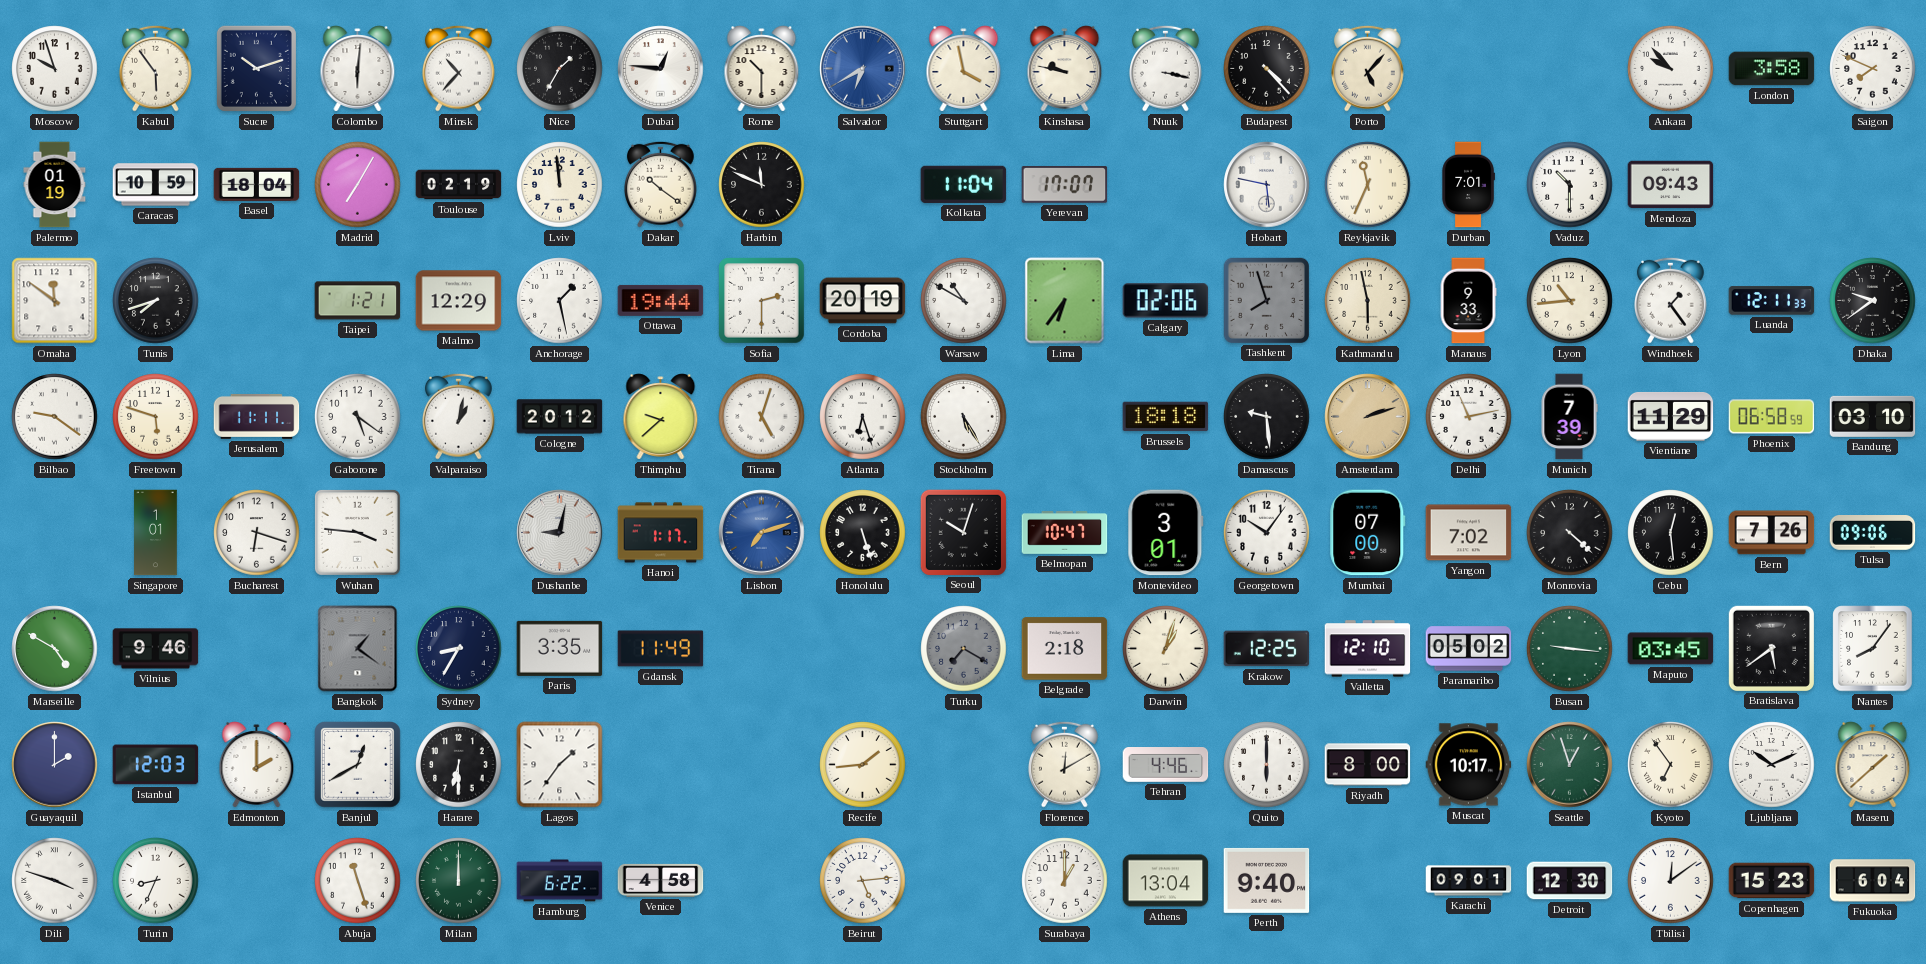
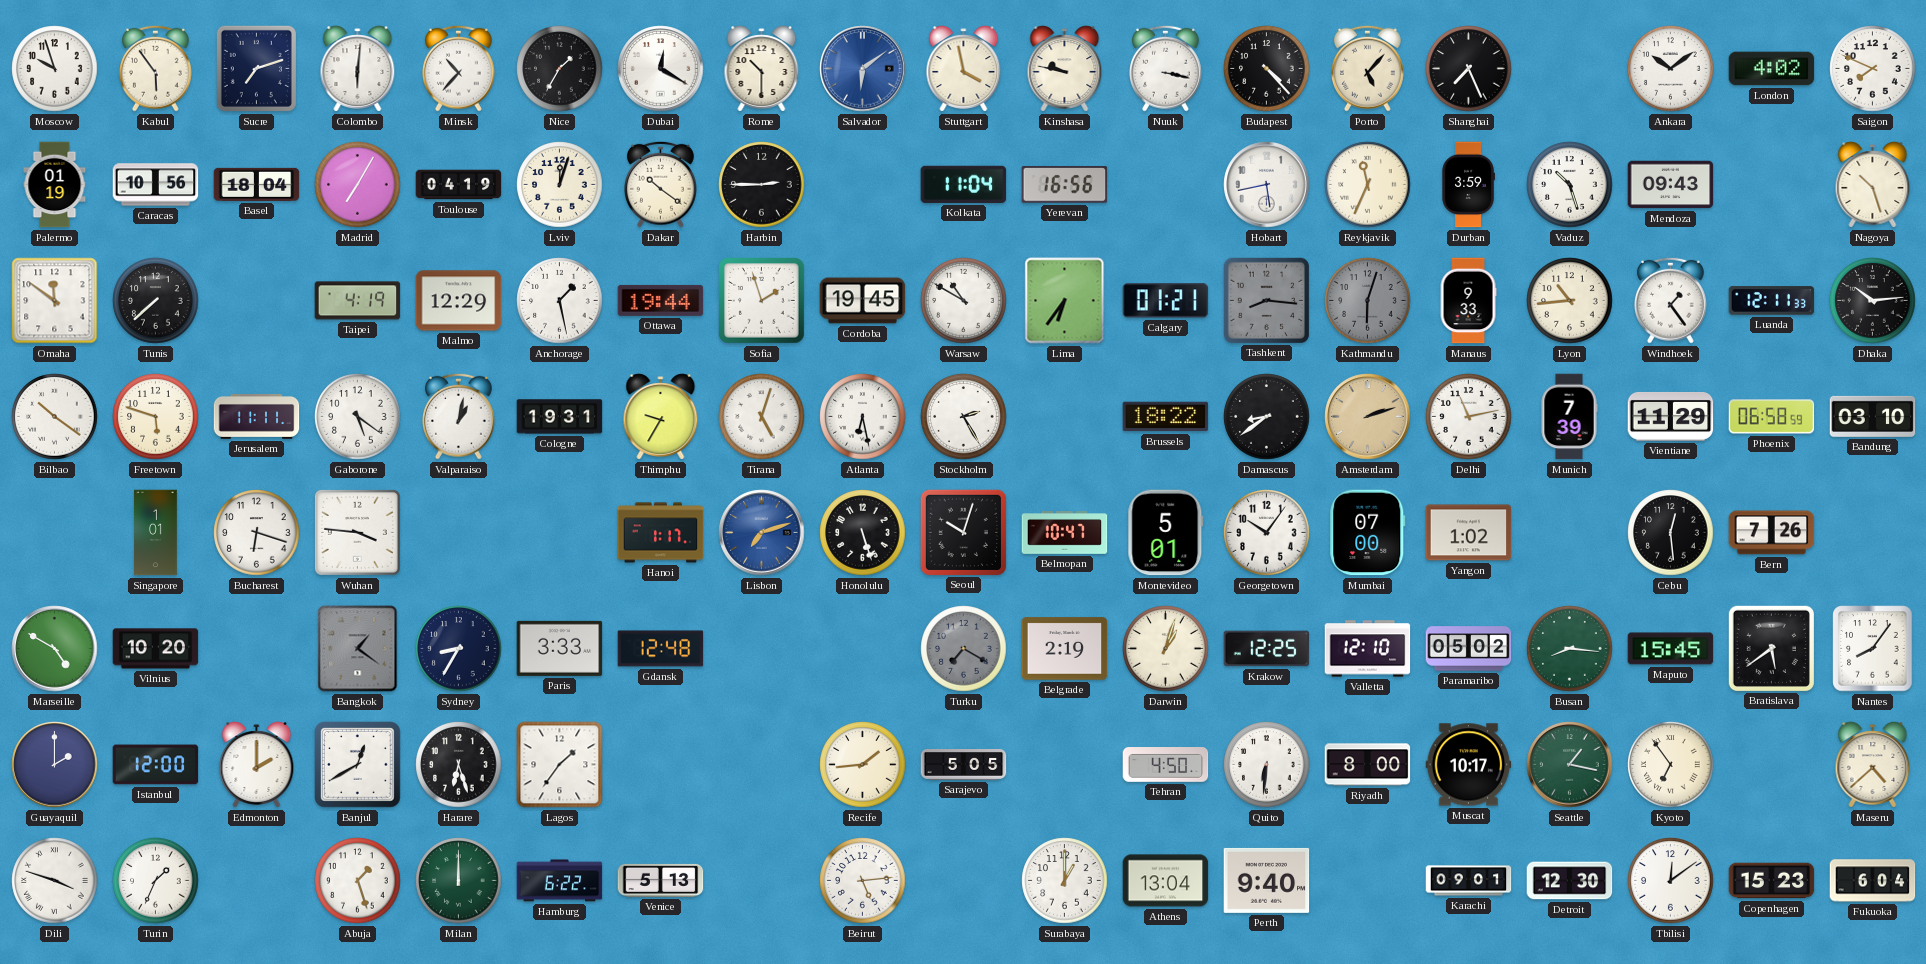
Sucre: 10:12 -> 7:12
Dubai: 12:46 -> 12:20
Salvador: 6:40 -> 6:09
Shanghai: none -> 7:26
Ankara: 9:53 -> 10:09
London: 3:58 -> 4:02
Caracas: 10:59 -> 10:56
Toulouse: 02:19 -> 04:19
Lviv: 11:59 -> 12:03
Harbin: 11:49 -> 2:45
Yerevan: 17:07 -> 16:56
Hobart: 5:47 -> 5:43
Durban: 7:01 -> 3:59
Vaduz: 10:30 -> 10:27
Nagoya: none -> 10:27
Tunis: 7:42 -> 7:38
Taipei: 1:21 -> 4:19
Sofia: 2:30 -> 1:57
Cordoba: 20:19 -> 19:45
Calgary: 02:06 -> 01:21
Tashkent: 7:57 -> 8:16
Kathmandu: 5:58 -> 6:03
Kathmandu dial: cream -> grey
Dhaka: 9:39 -> 10:14
Bilbao: 9:21 -> 10:21
Cologne: 20:12 -> 19:31
Thimphu: 9:38 -> 9:35
Atlanta: 6:27 -> 6:28
Stockholm: 5:25 -> 2:25
Brussels: 18:18 -> 18:22
Damascus: 9:29 -> 8:39
Dushanbe: 9:02 -> none
Montevideo: 3:01 -> 5:01
Yangon: 7:02 -> 1:02
Monrovia: 4:22 -> none
Tulsa: 09:06 -> none
Vilnius: 9:46 -> 10:20
Paris: 3:35 -> 3:33
Gdansk: 11:49 -> 12:48
Belgrade: 2:18 -> 2:19
Busan: 9:16 -> 8:16
Maputo: 03:45 -> 15:45
Istanbul: 12:03 -> 12:00
Harare: 6:30 -> 6:27
Sarajevo: none -> 5:05
Florence: 12:10 -> none
Tehran: 4:46 -> 4:50
Quito: 6:00 -> 6:31
Seattle: 12:57 -> 1:17
Ljubljana: 10:11 -> none
Maseru: 1:38 -> 4:38
Turin: 8:34 -> 1:34
Abuja: 11:27 -> 1:27
Venice: 4:58 -> 5:13
